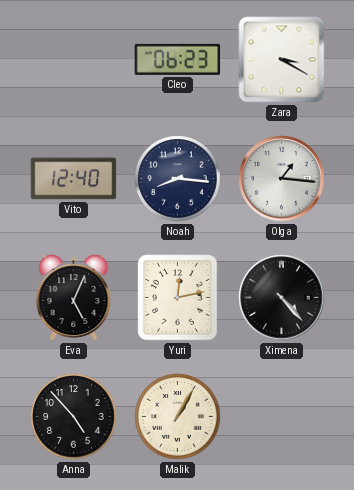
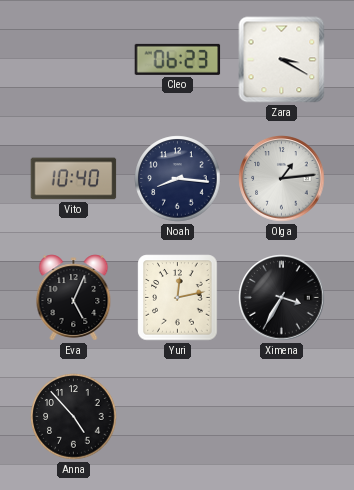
Vito: 12:40 -> 10:40
Olga: 1:16 -> 1:14
Ximena: 4:23 -> 3:35
Malik: 1:05 -> none
